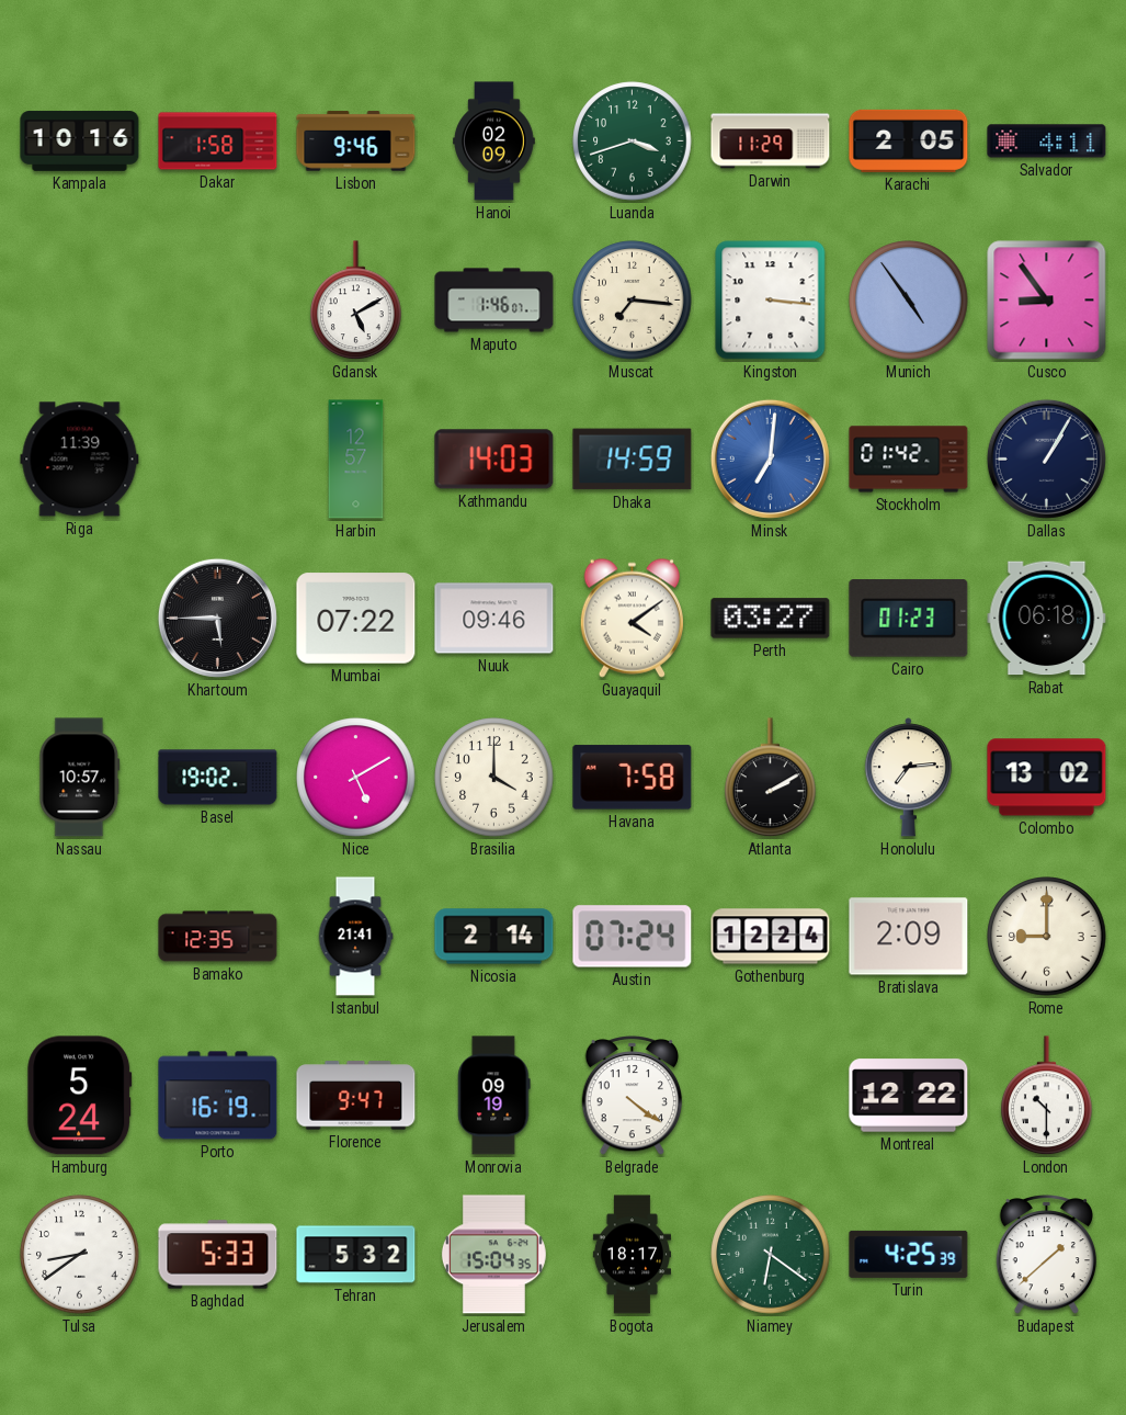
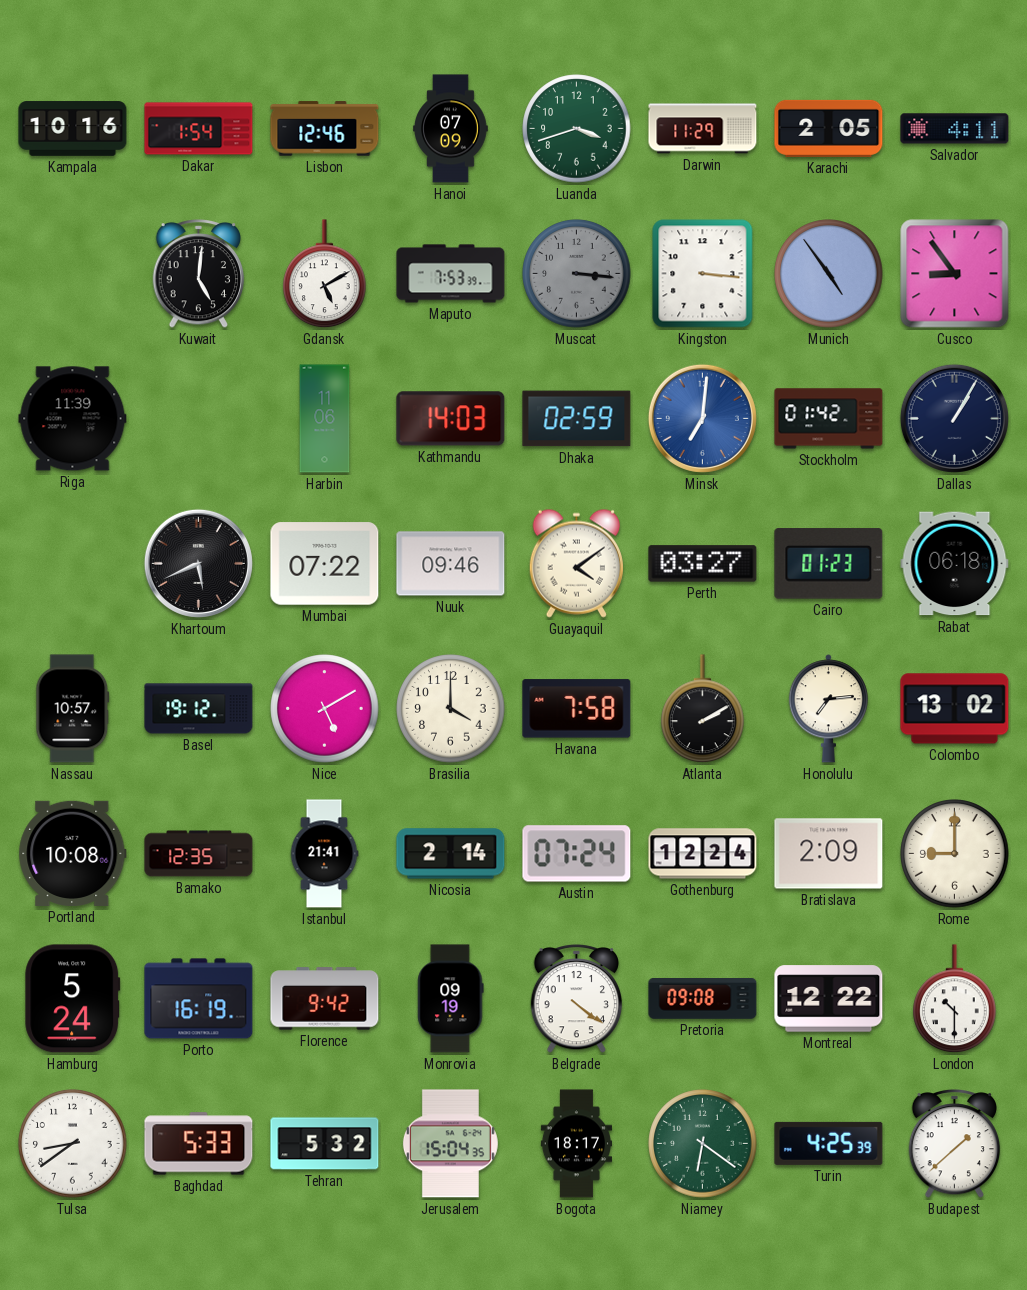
Dakar: 1:58 -> 1:54
Lisbon: 9:46 -> 12:46
Hanoi: 02:09 -> 07:09
Kuwait: none -> 5:01
Maputo: 1:46 -> 7:53
Muscat: 7:16 -> 3:16
Muscat dial: cream -> grey
Harbin: 12:57 -> 11:06
Dhaka: 14:59 -> 02:59
Khartoum: 5:45 -> 5:41
Basel: 19:02 -> 19:12
Portland: none -> 10:08
Florence: 9:47 -> 9:42
Pretoria: none -> 09:08
